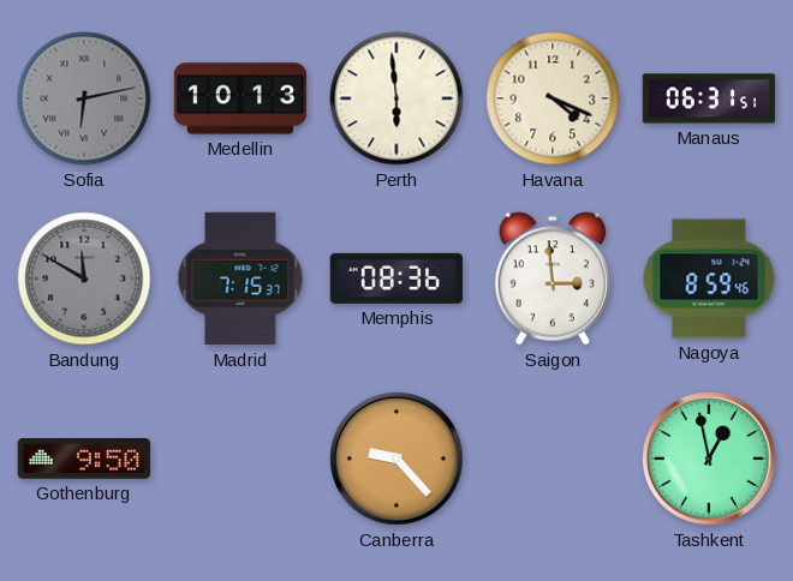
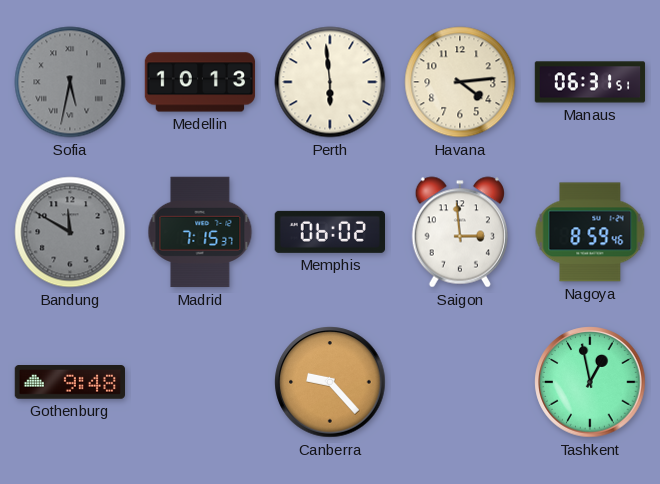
Sofia: 6:13 -> 5:32
Havana: 4:19 -> 4:14
Memphis: 08:36 -> 06:02
Gothenburg: 9:50 -> 9:48
